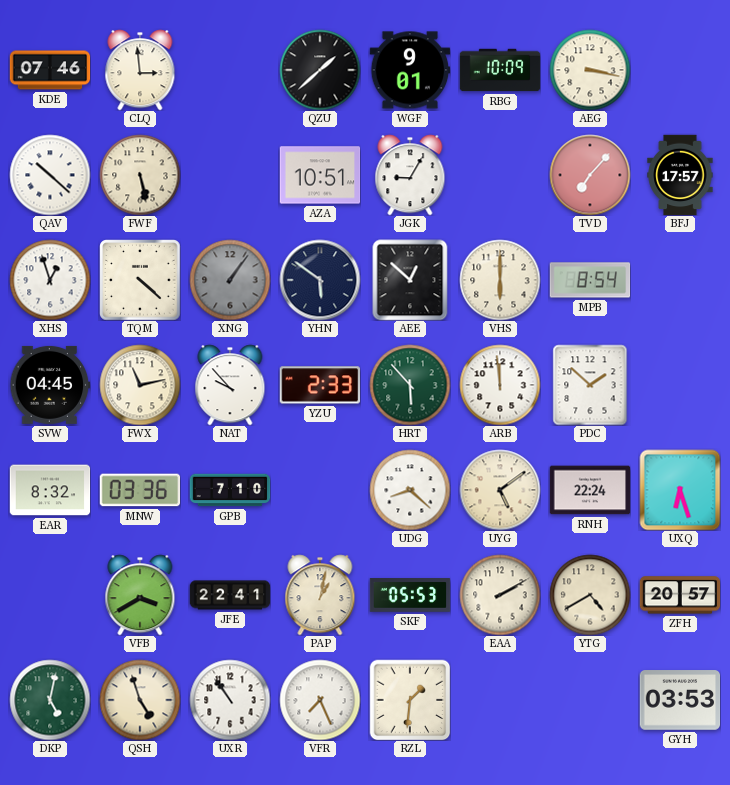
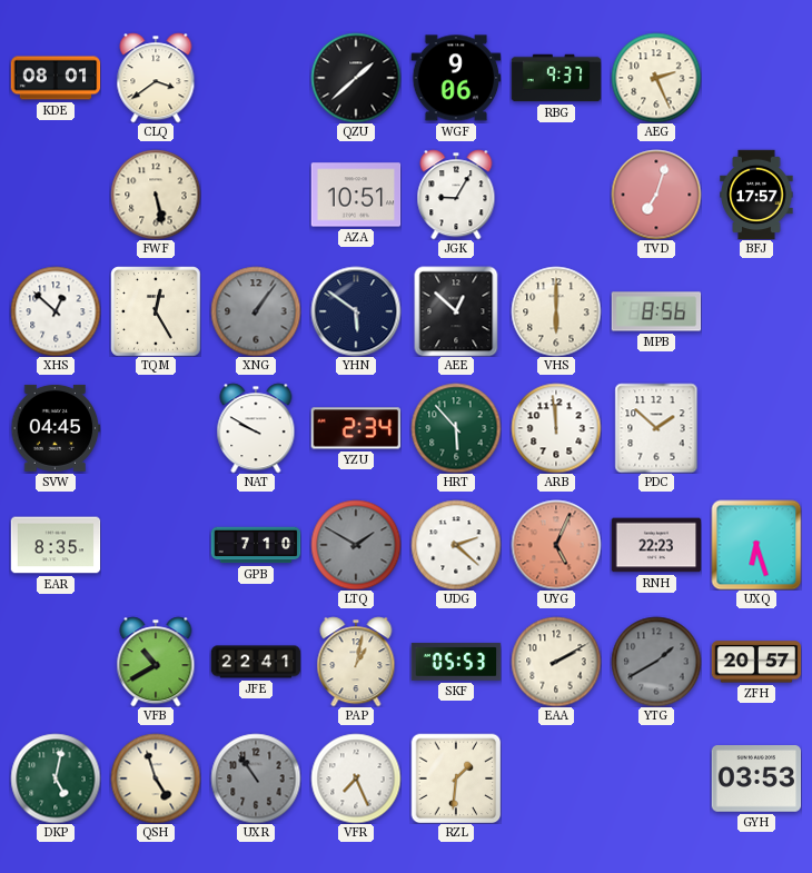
KDE: 07:46 -> 08:01
CLQ: 2:59 -> 3:39
WGF: 9:01 -> 9:06
RBG: 10:09 -> 9:37
AEG: 3:17 -> 2:26
QAV: 10:22 -> none
TVD: 7:07 -> 7:03
XHS: 12:57 -> 12:52
TQM: 4:22 -> 12:25
MPB: 8:54 -> 8:56
FWX: 11:13 -> none
NAT: 9:53 -> 9:50
YZU: 2:33 -> 2:34
EAR: 8:32 -> 8:35
MNW: 03:36 -> none
LTQ: none -> 1:50
UDG: 8:22 -> 2:22
UYG: 5:09 -> 5:04
UYG dial: cream -> salmon
RNH: 22:24 -> 22:23
VFB: 3:40 -> 10:40
YTG: 4:40 -> 1:40
YTG dial: cream -> grey
UXR dial: white -> grey
